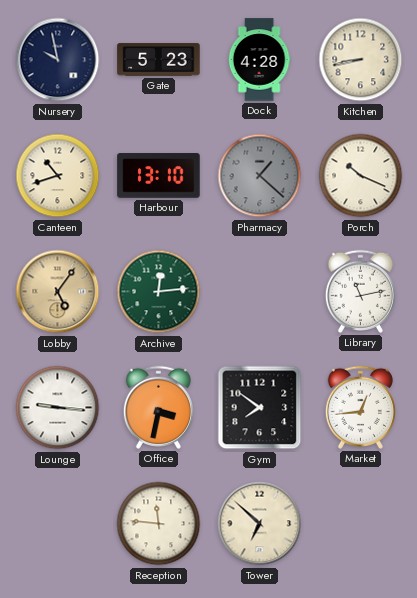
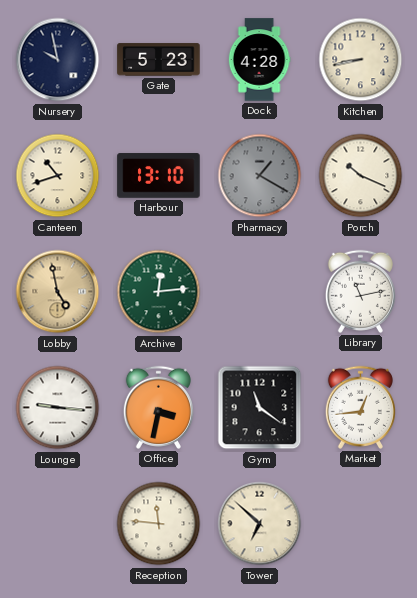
Pharmacy: 1:22 -> 1:20
Lobby: 5:06 -> 4:58
Gym: 7:51 -> 11:21
